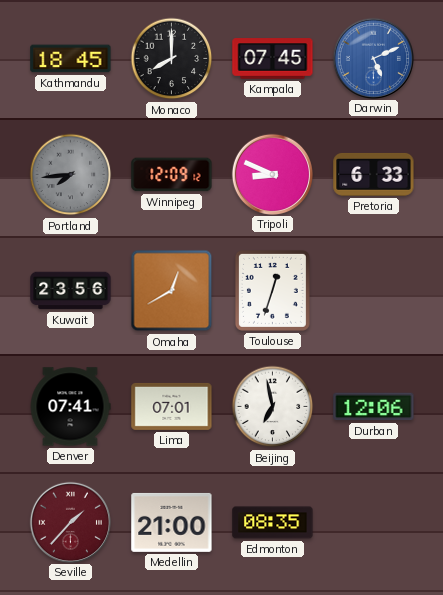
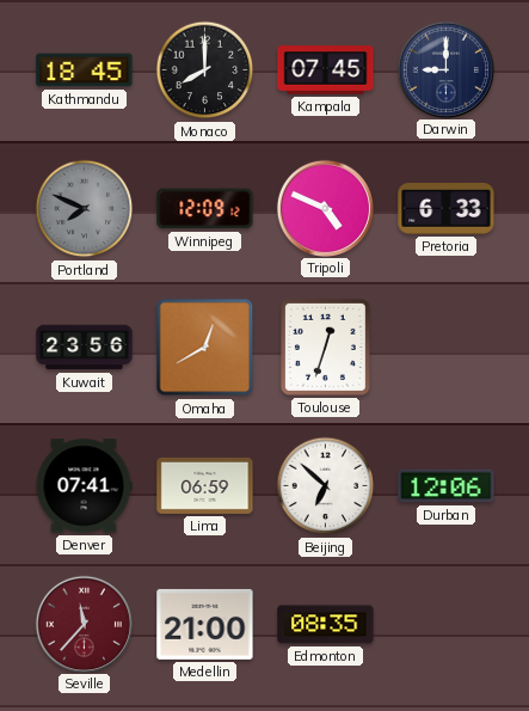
Darwin: 5:11 -> 9:00
Darwin dial: blue -> navy
Portland: 7:44 -> 7:49
Tripoli: 8:49 -> 4:49
Lima: 07:01 -> 06:59
Beijing: 6:58 -> 6:52
Seville: 1:37 -> 11:37
